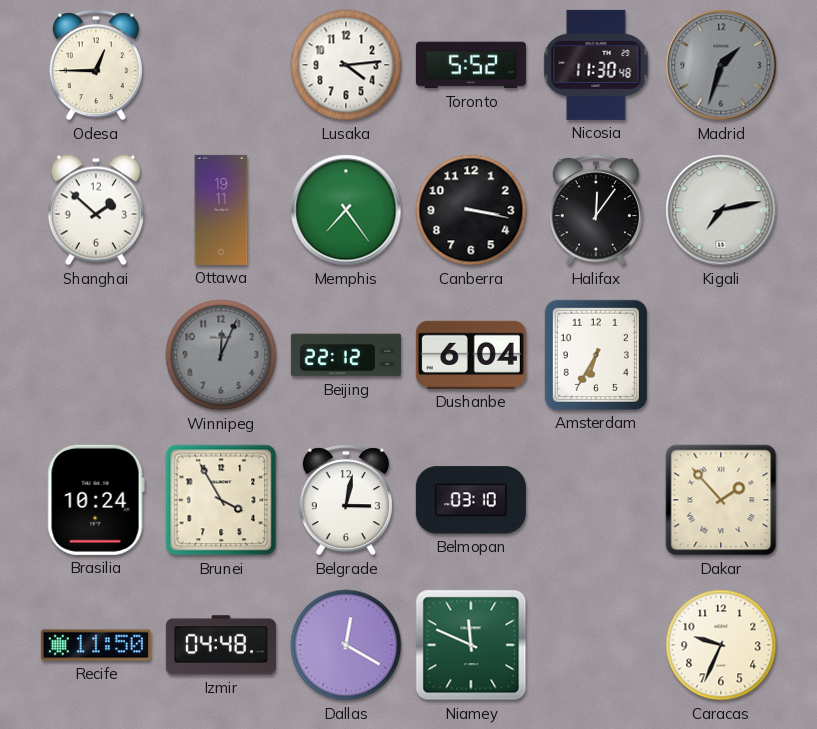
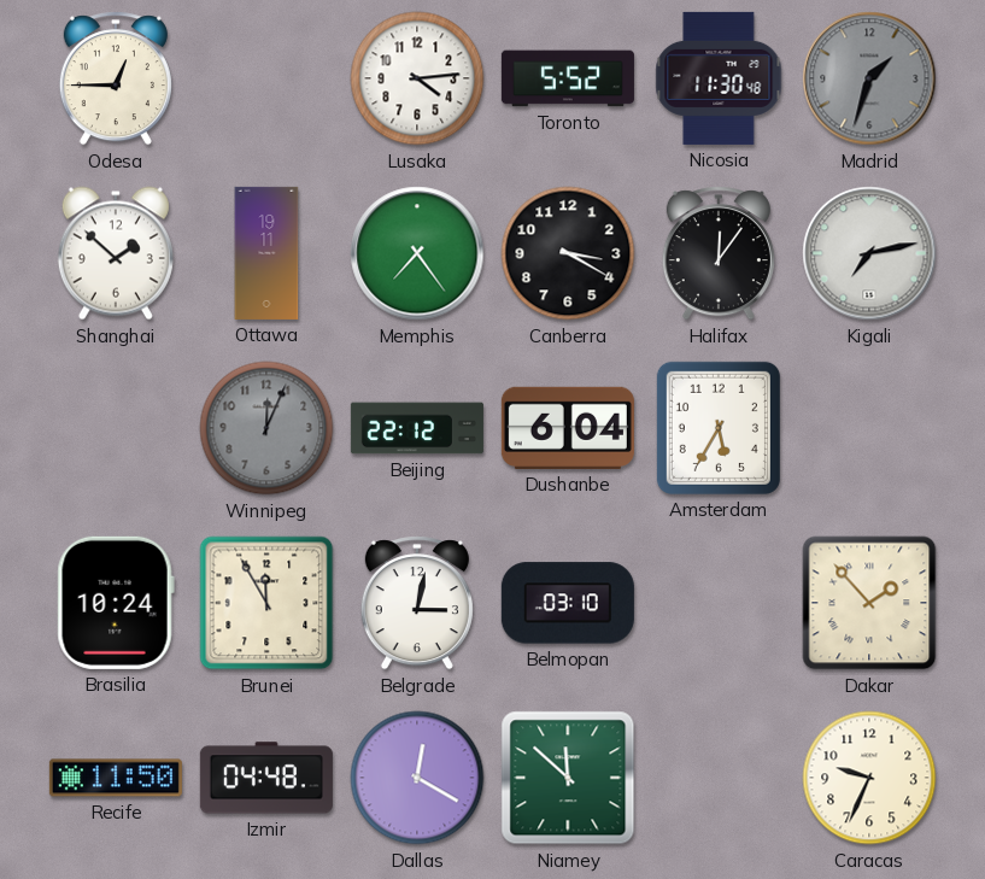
Canberra: 3:17 -> 3:20
Amsterdam: 6:35 -> 5:35
Brunei: 3:55 -> 11:55
Niamey: 11:49 -> 11:52
